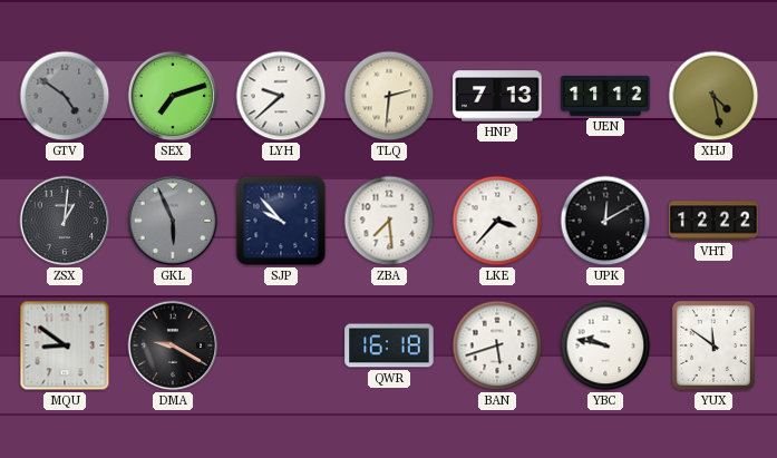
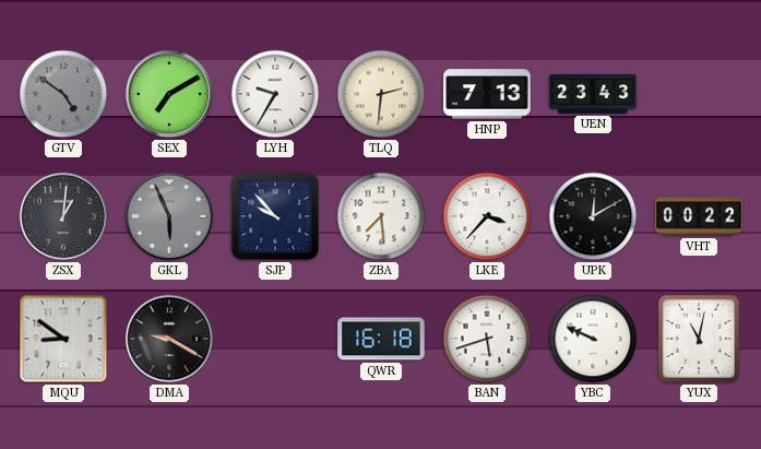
SEX: 7:12 -> 7:10
LYH: 9:38 -> 9:35
UEN: 11:12 -> 23:43
XHJ: 4:28 -> none
VHT: 12:22 -> 00:22
YBC: 9:47 -> 9:49
YUX: 11:51 -> 11:02
